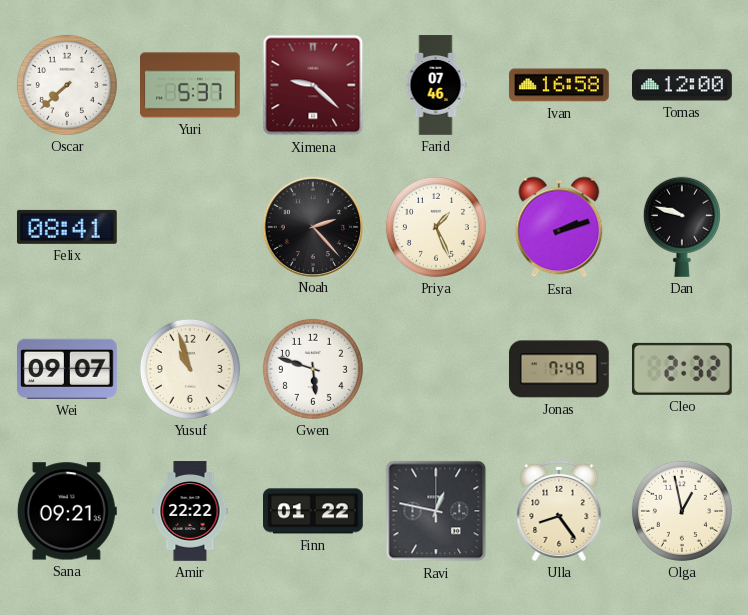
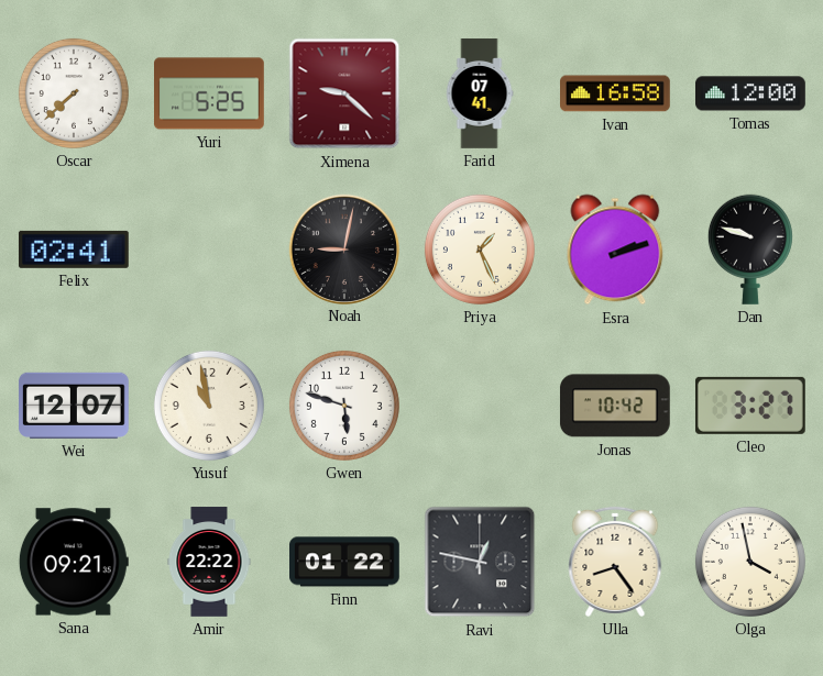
Yuri: 5:37 -> 5:25
Farid: 07:46 -> 07:41
Felix: 08:41 -> 02:41
Noah: 2:23 -> 9:02
Wei: 09:07 -> 12:07
Yusuf: 10:57 -> 10:58
Jonas: 7:49 -> 10:42
Cleo: 2:32 -> 3:27
Olga: 12:58 -> 3:58
